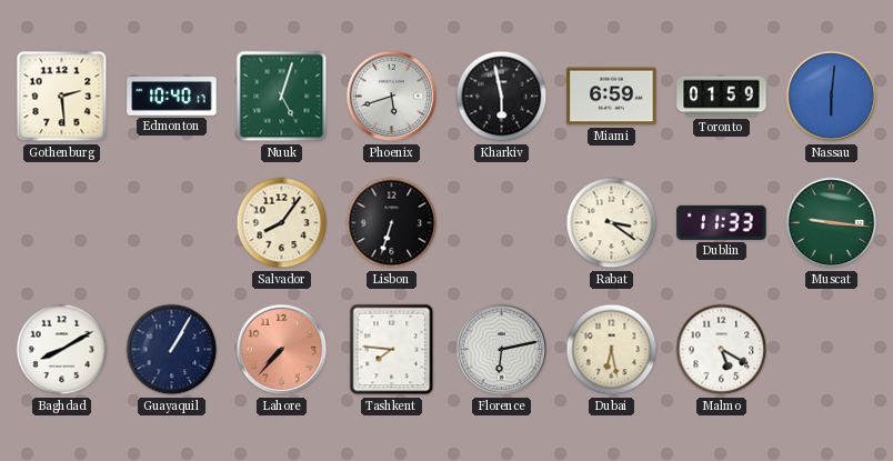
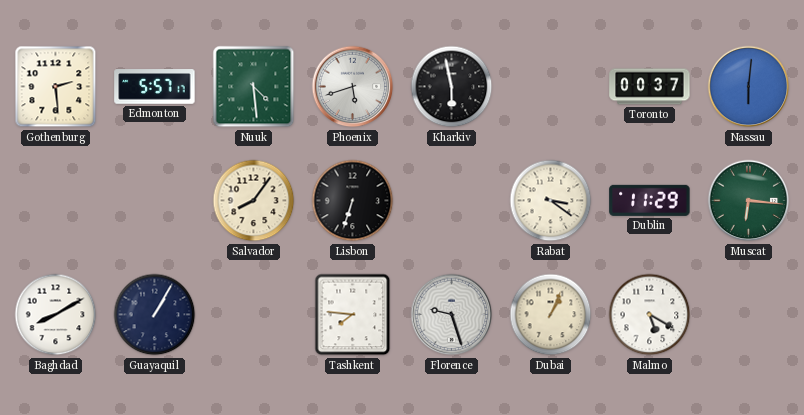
Edmonton: 10:40 -> 5:57
Nuuk: 5:03 -> 4:29
Miami: 6:59 -> none
Toronto: 01:59 -> 00:37
Dublin: 11:33 -> 11:29
Muscat: 9:16 -> 6:16
Lahore: 7:37 -> none
Florence: 6:13 -> 9:27
Dubai: 6:28 -> 1:04
